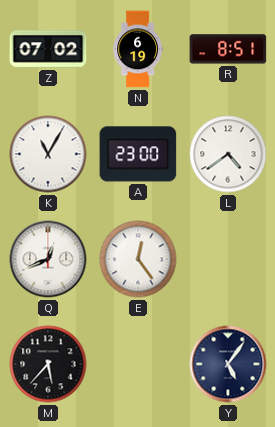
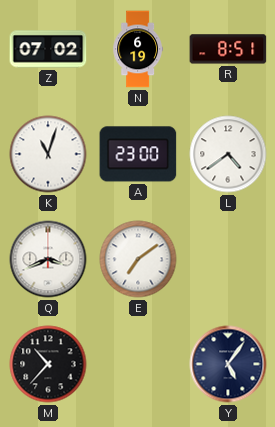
K: 11:05 -> 11:03
Q: 12:41 -> 3:41
E: 12:24 -> 7:09
M: 5:37 -> 10:37
